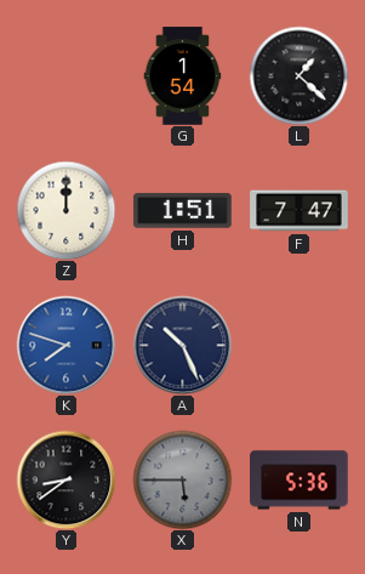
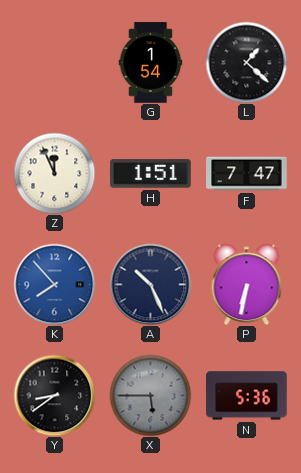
Z: 12:00 -> 11:56
K: 7:48 -> 7:53
P: none -> 6:32
